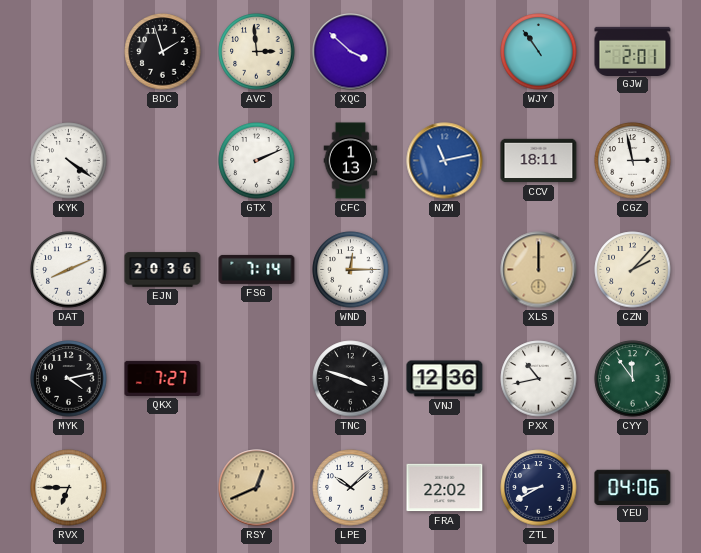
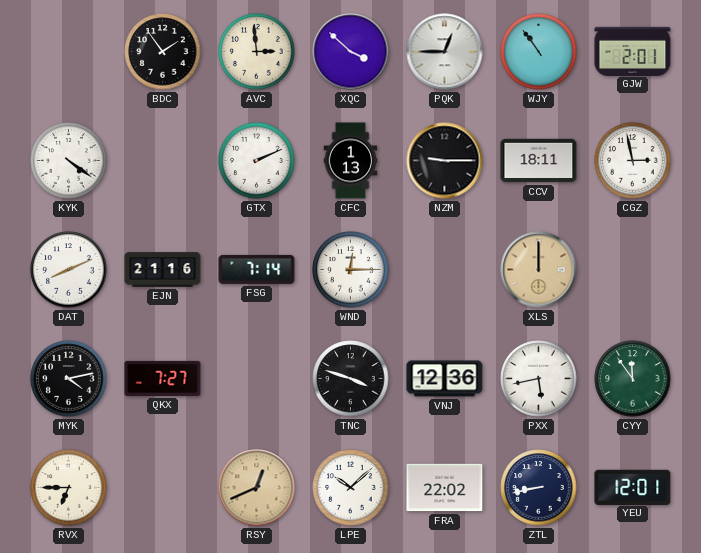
BDC: 1:57 -> 1:54
PQK: none -> 12:45
NZM: 11:13 -> 9:15
NZM dial: blue -> black
EJN: 20:36 -> 21:16
CZN: 2:07 -> none
PXX: 10:43 -> 5:43
ZTL: 8:40 -> 8:43
YEU: 04:06 -> 12:01
